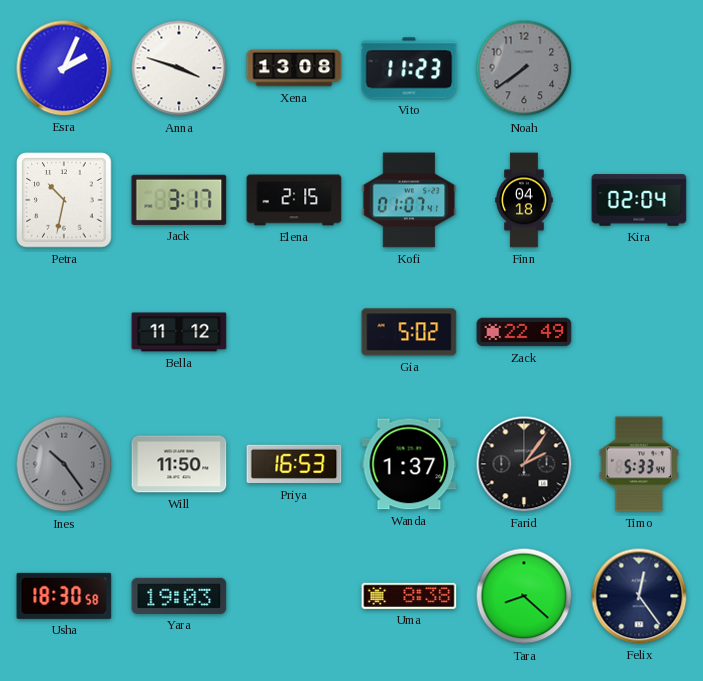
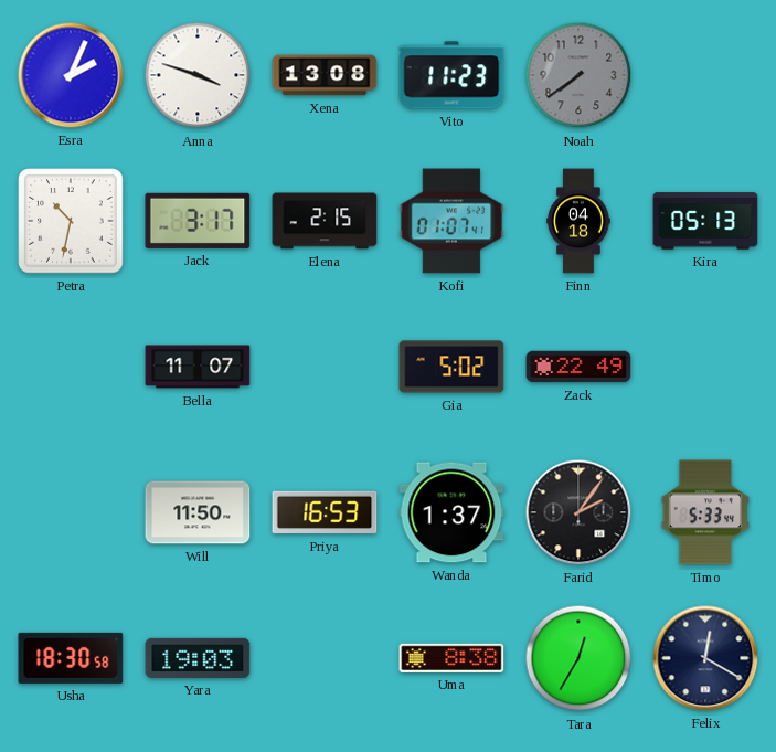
Kira: 02:04 -> 05:13
Bella: 11:12 -> 11:07
Ines: 10:24 -> none
Tara: 8:22 -> 12:35
Felix: 12:24 -> 12:20
